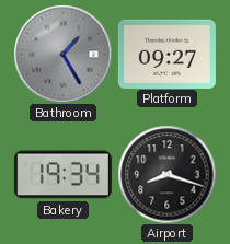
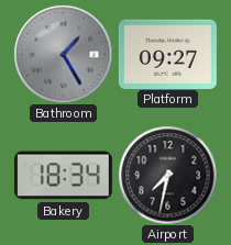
Bakery: 19:34 -> 18:34
Airport: 8:18 -> 7:32
